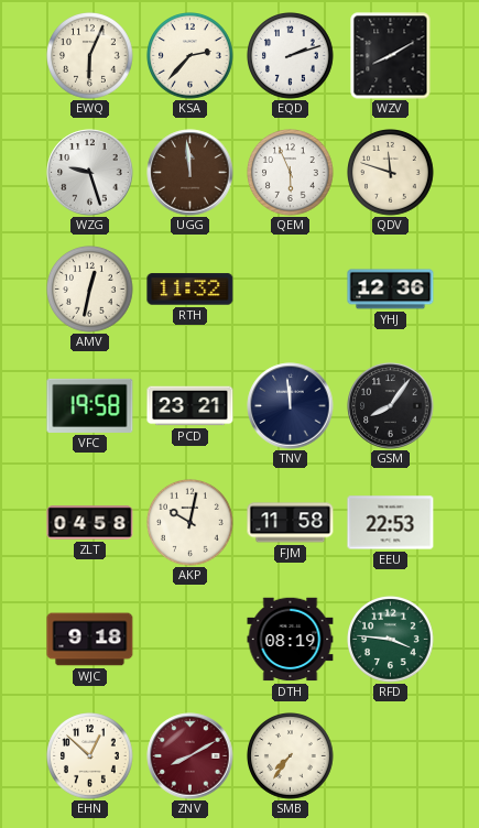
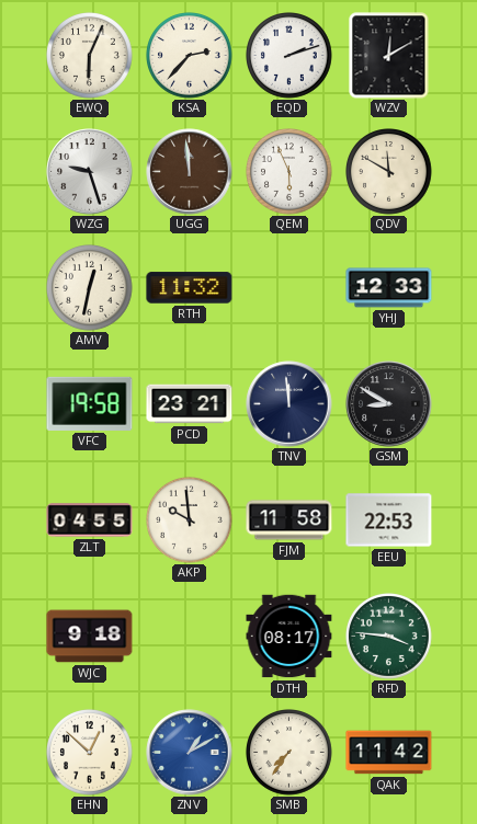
WZV: 8:10 -> 12:10
QDV: 11:48 -> 11:50
YHJ: 12:36 -> 12:33
GSM: 8:06 -> 8:50
ZLT: 04:58 -> 04:55
AKP: 10:02 -> 9:59
DTH: 08:19 -> 08:17
ZNV: 8:10 -> 1:10
ZNV dial: burgundy -> blue
QAK: none -> 11:42
